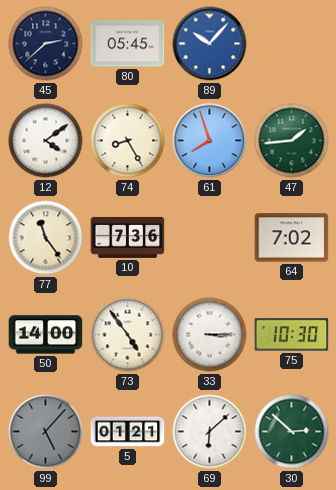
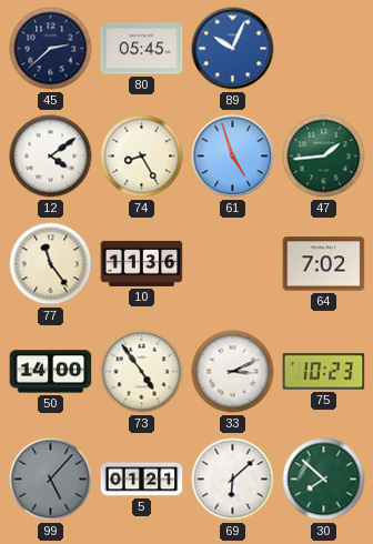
89: 10:07 -> 10:04
61: 7:57 -> 4:57
10: 7:36 -> 11:36
33: 3:15 -> 3:11
75: 10:30 -> 10:23
30: 2:52 -> 7:52
